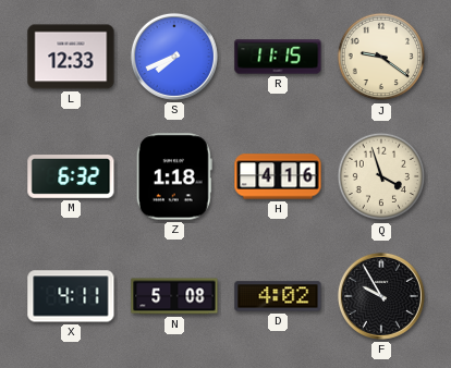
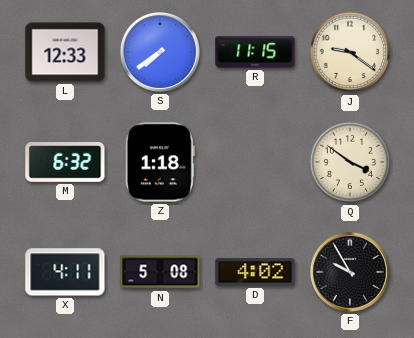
S: 7:41 -> 7:39
H: 4:16 -> none
Q: 3:57 -> 3:51
